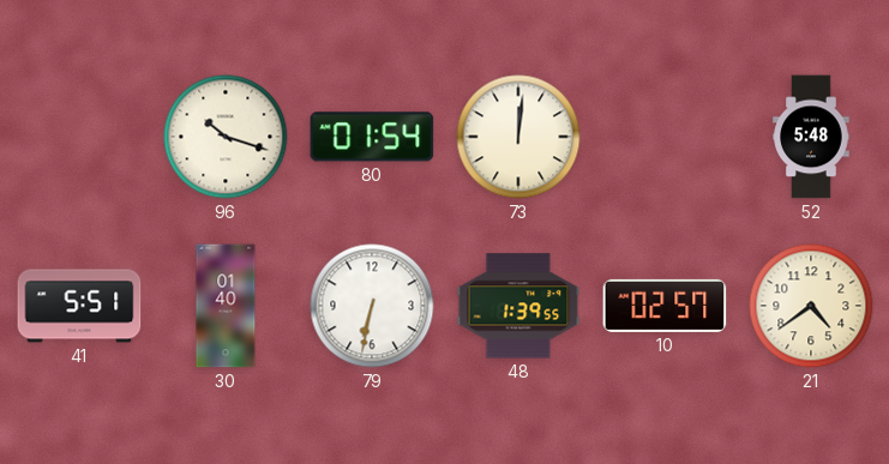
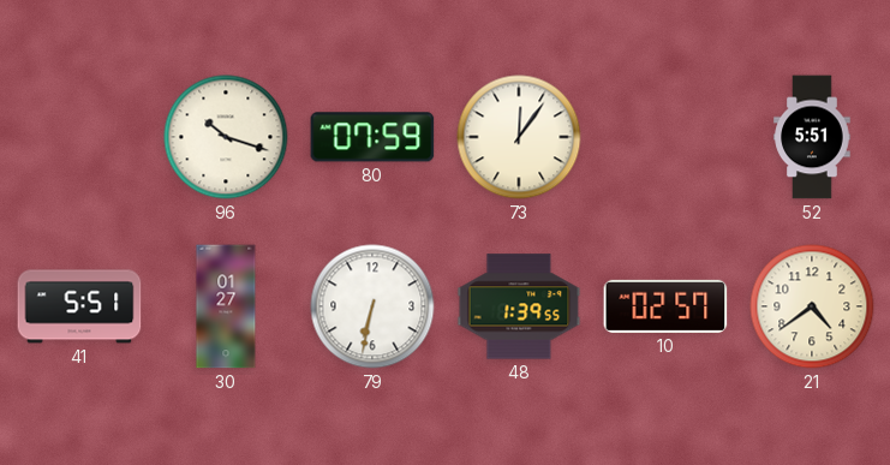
80: 01:54 -> 07:59
73: 12:01 -> 12:06
52: 5:48 -> 5:51
30: 01:40 -> 01:27
